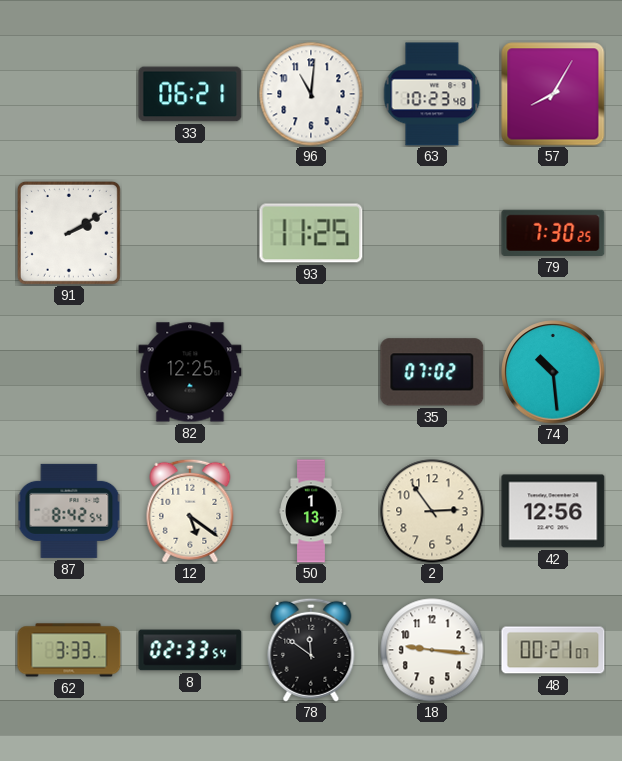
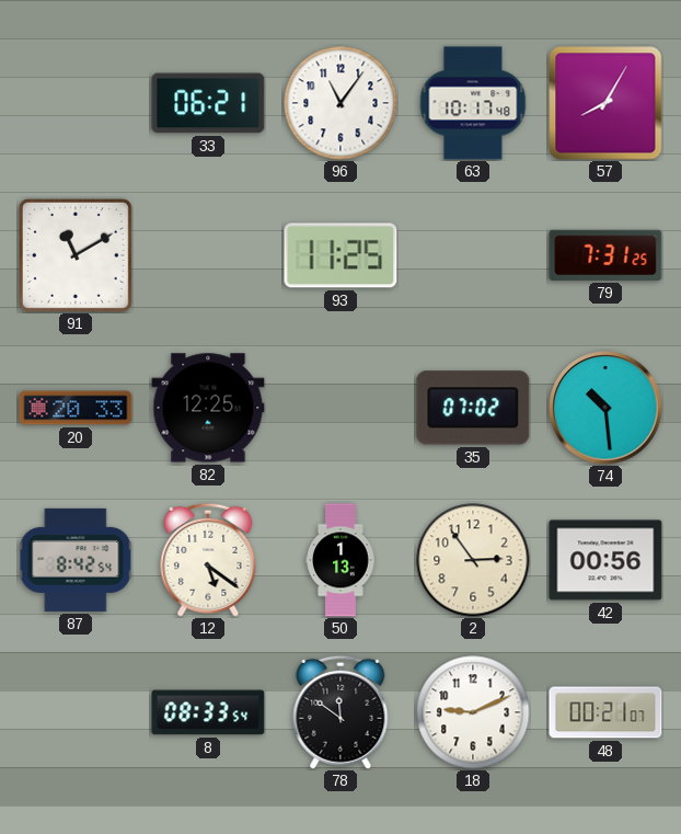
96: 11:01 -> 11:06
63: 10:23 -> 10:17
91: 2:10 -> 11:10
79: 7:30 -> 7:31
20: none -> 20:33
42: 12:56 -> 00:56
62: 3:33 -> none
8: 02:33 -> 08:33
18: 9:16 -> 9:11
